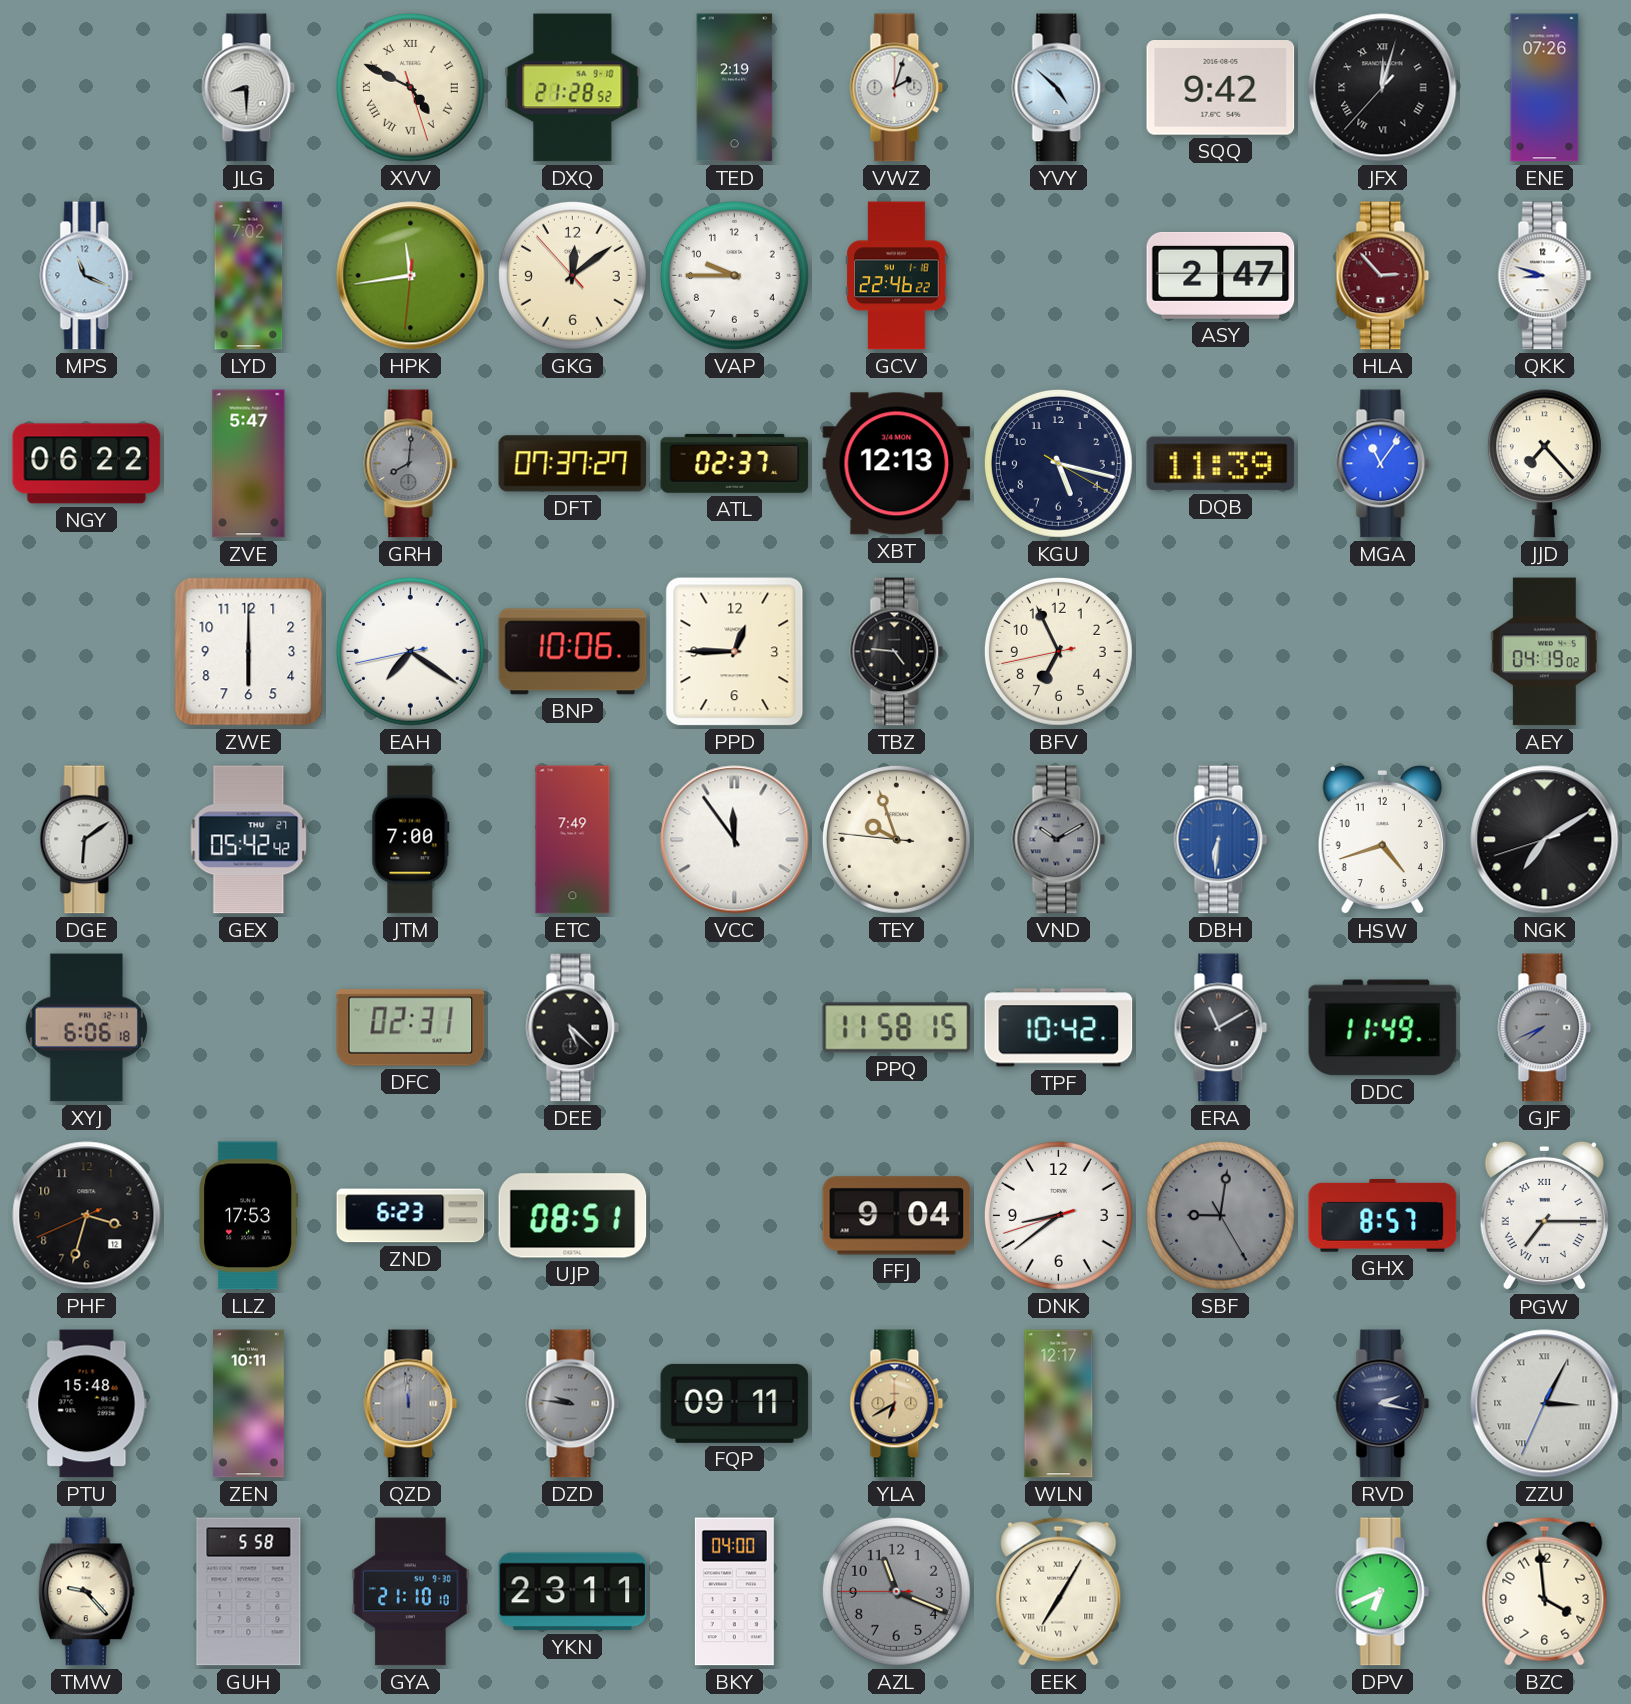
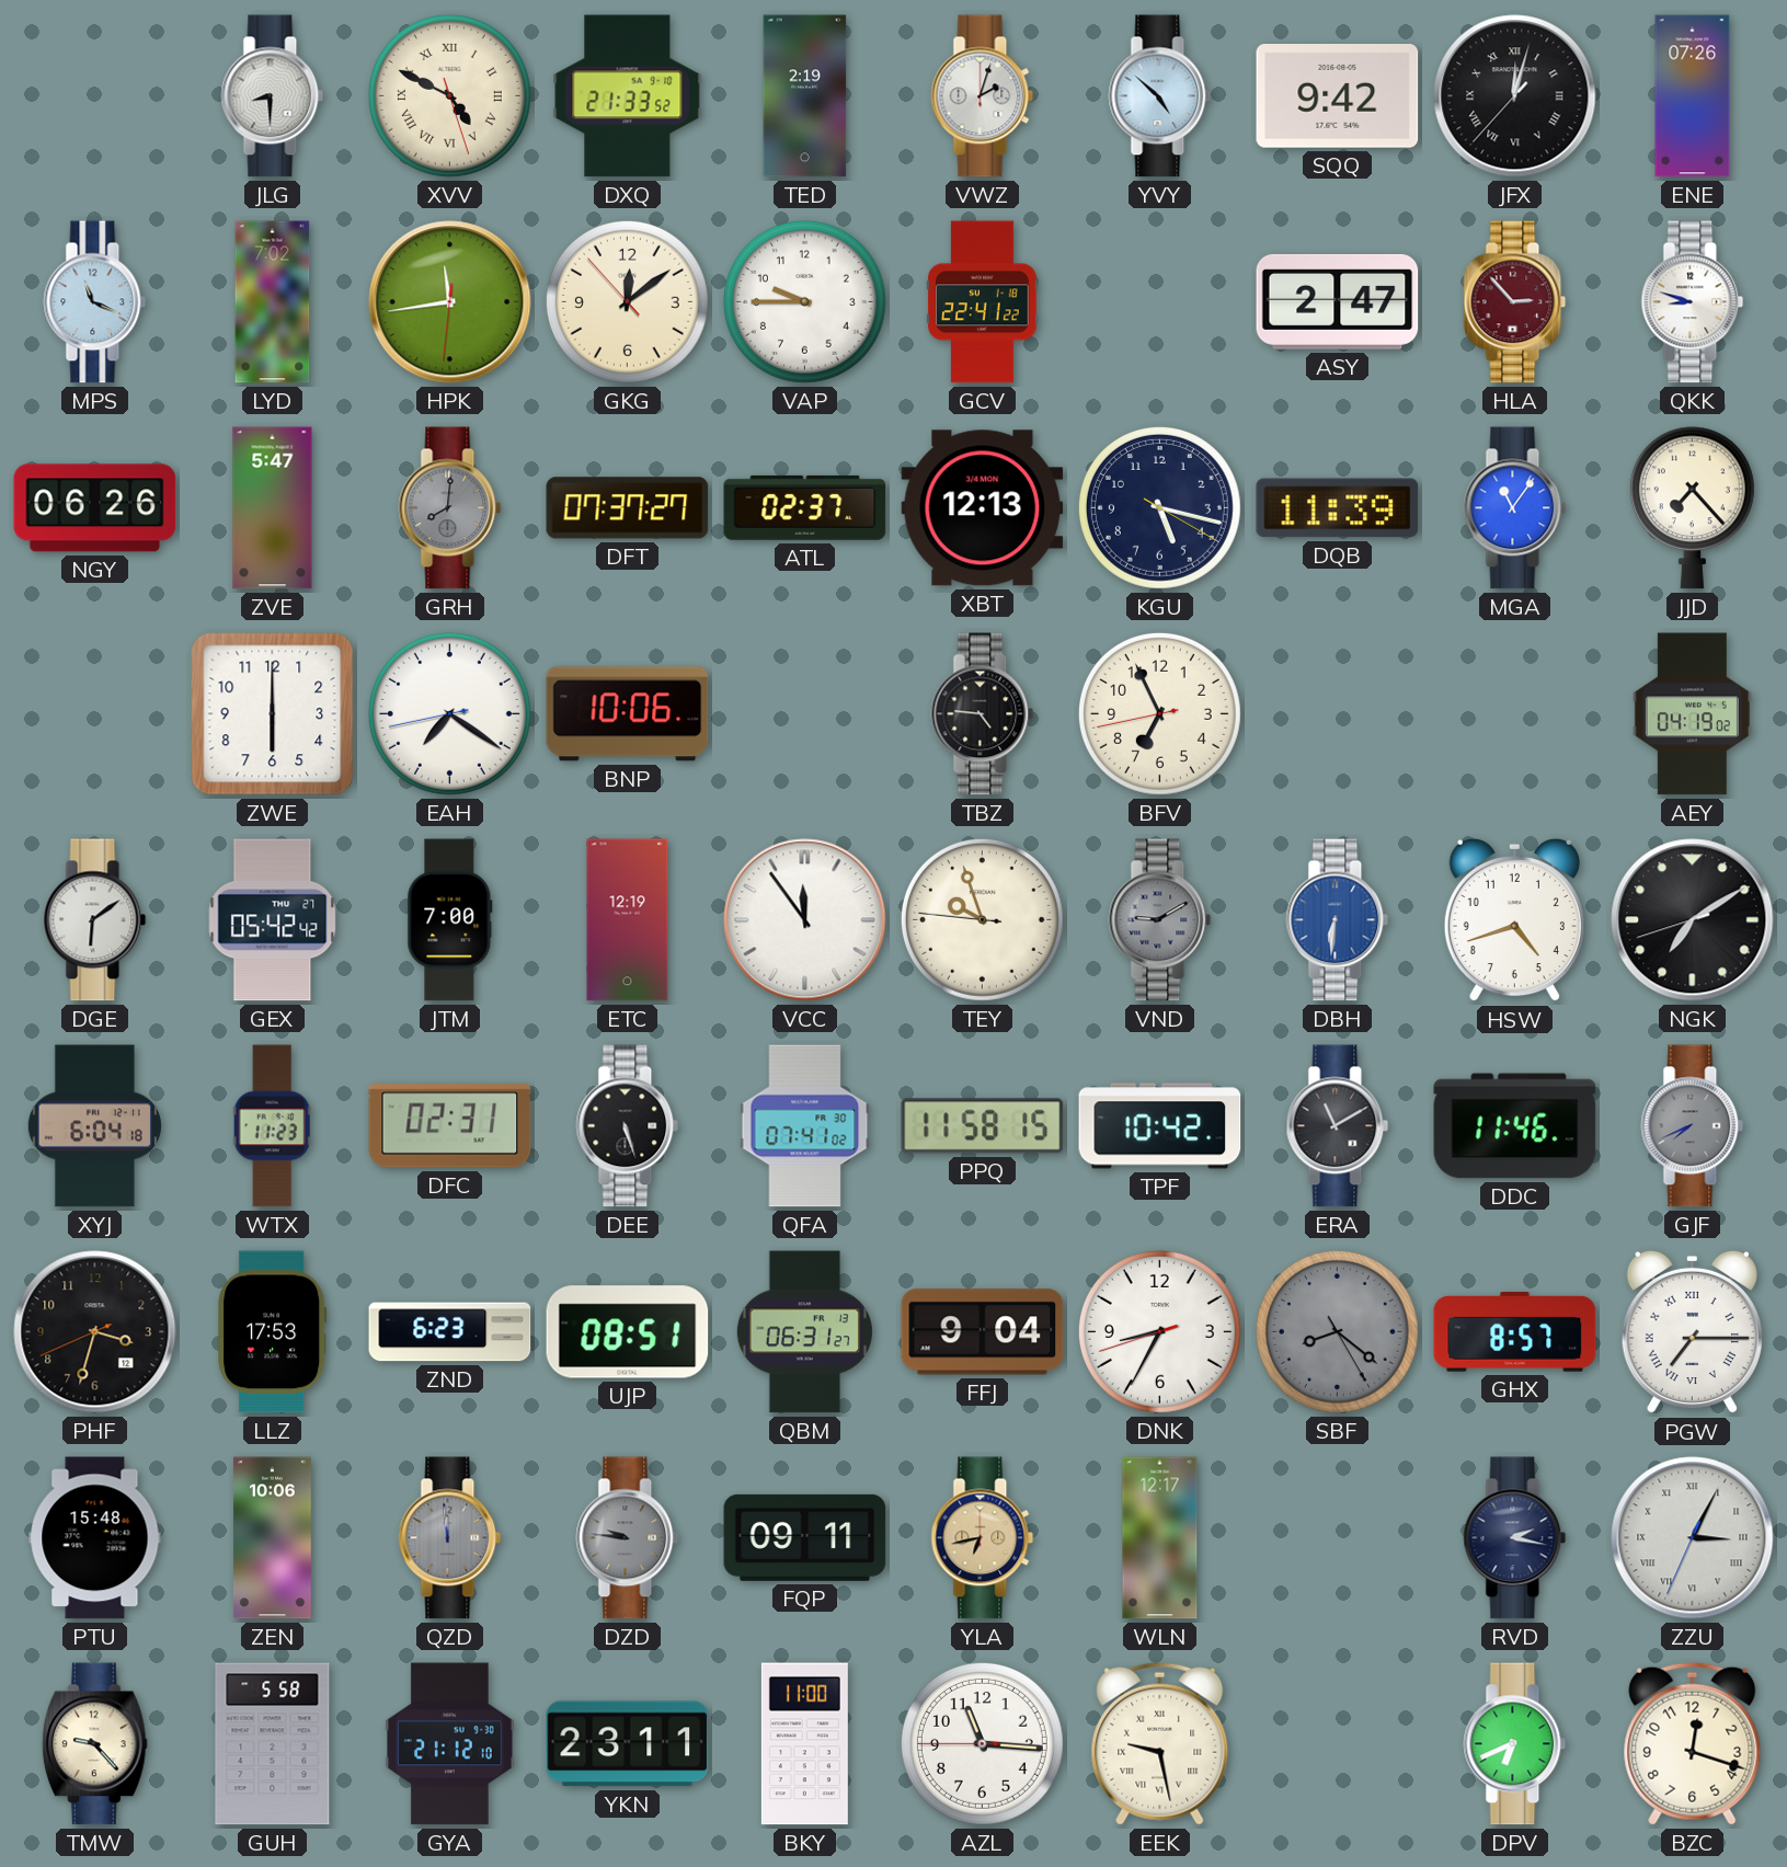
DXQ: 21:28 -> 21:33
GCV: 22:46 -> 22:41
NGY: 06:22 -> 06:26
PPD: 12:45 -> none
ETC: 7:49 -> 12:19
VND: 10:10 -> 9:10
XYJ: 6:06 -> 6:04
WTX: none -> 11:23
DEE: 5:22 -> 5:27
QFA: none -> 07:41
DDC: 11:49 -> 11:46
QBM: none -> 06:31
DNK: 8:38 -> 8:34
SBF: 9:01 -> 8:21
ZEN: 10:11 -> 10:06
YLA: 6:40 -> 6:43
GYA: 21:10 -> 21:12
BKY: 04:00 -> 11:00
AZL: 11:18 -> 11:15
AZL dial: grey -> white
EEK: 7:05 -> 9:28
BZC: 3:59 -> 12:18
